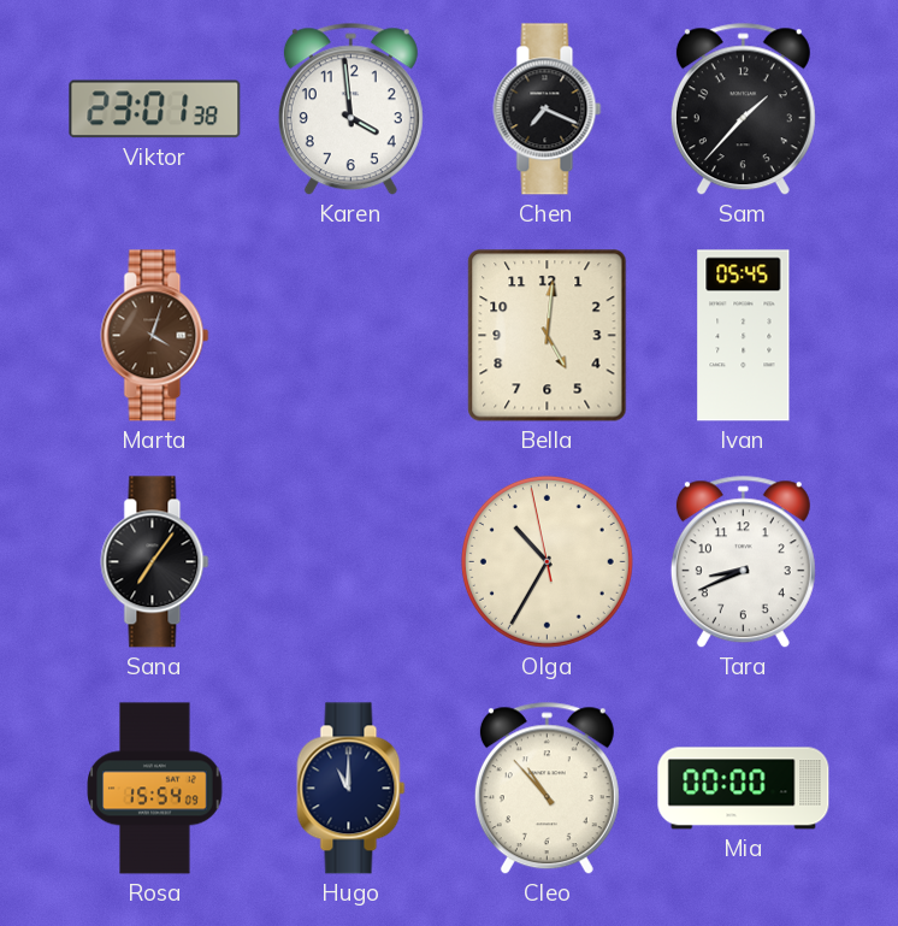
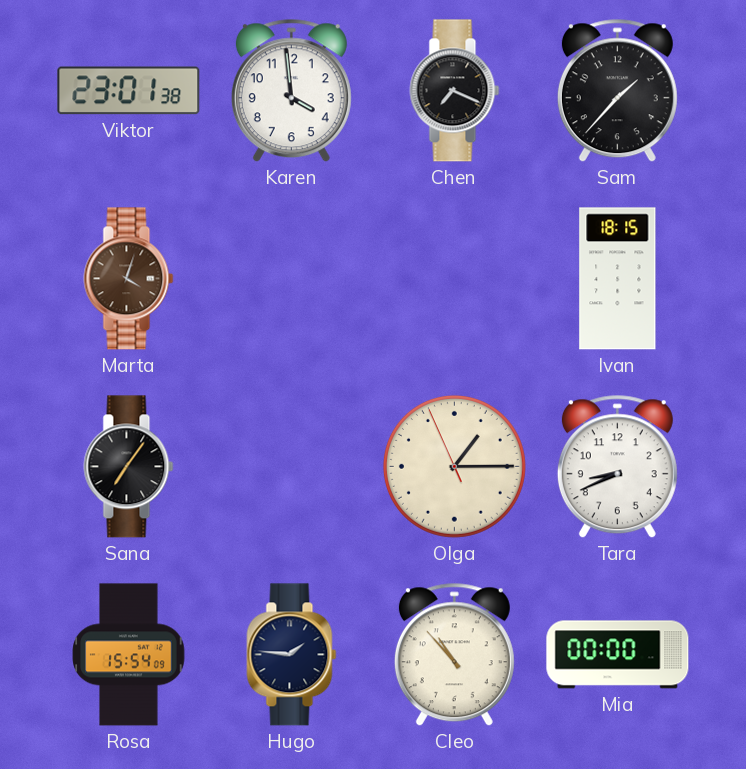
Bella: 5:01 -> none
Ivan: 05:45 -> 18:15
Olga: 10:34 -> 1:14
Hugo: 11:00 -> 1:46
